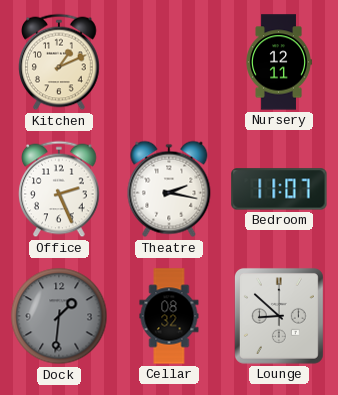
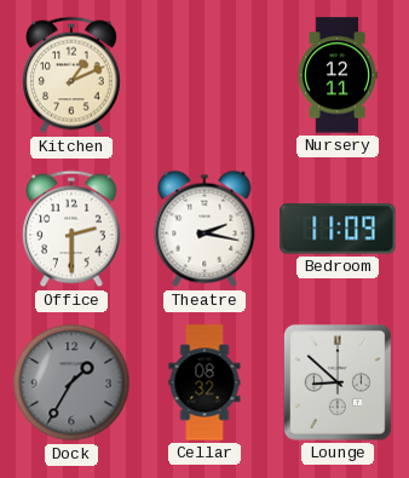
Office: 2:26 -> 2:30
Bedroom: 11:07 -> 11:09
Dock: 1:31 -> 1:35
